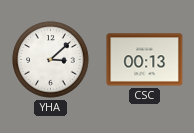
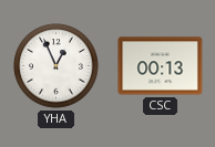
YHA: 3:08 -> 12:56
